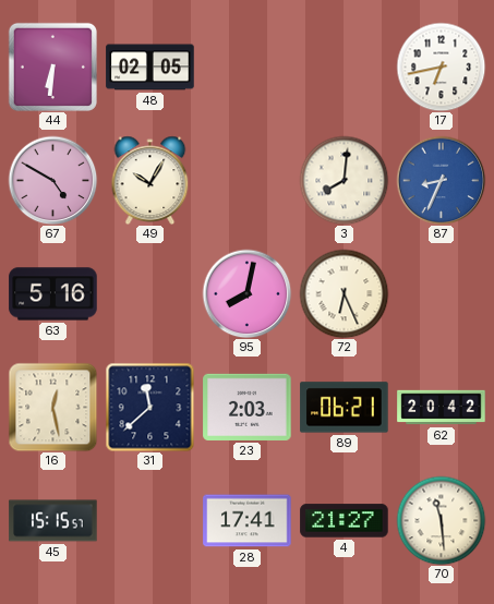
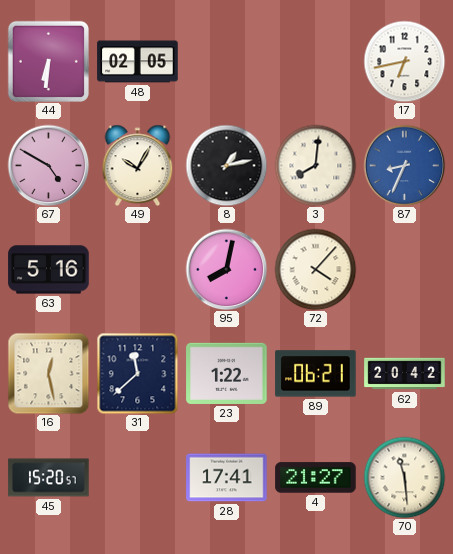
8: none -> 1:13
72: 6:26 -> 4:07
23: 2:03 -> 1:22
45: 15:15 -> 15:20
